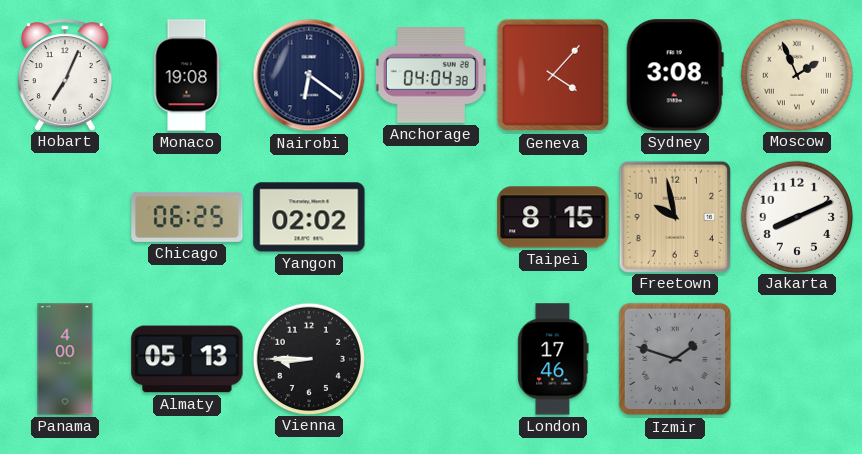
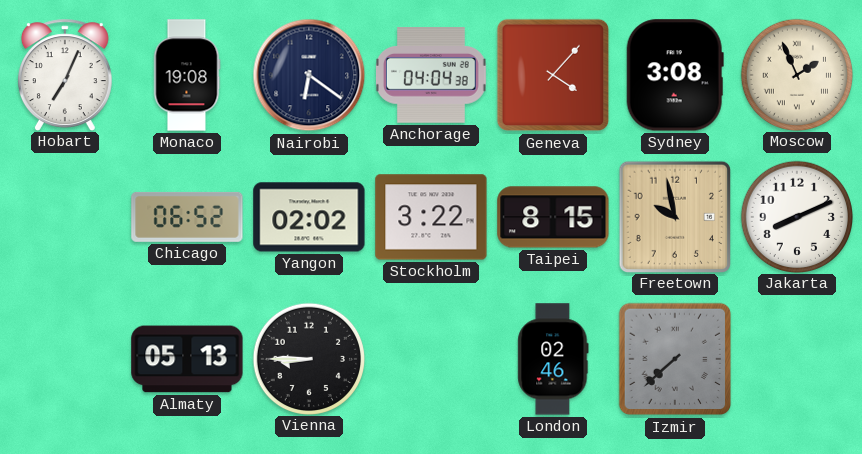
Chicago: 06:25 -> 06:52
Stockholm: none -> 3:22
Panama: 4:00 -> none
London: 17:46 -> 02:46
Izmir: 1:48 -> 7:38
